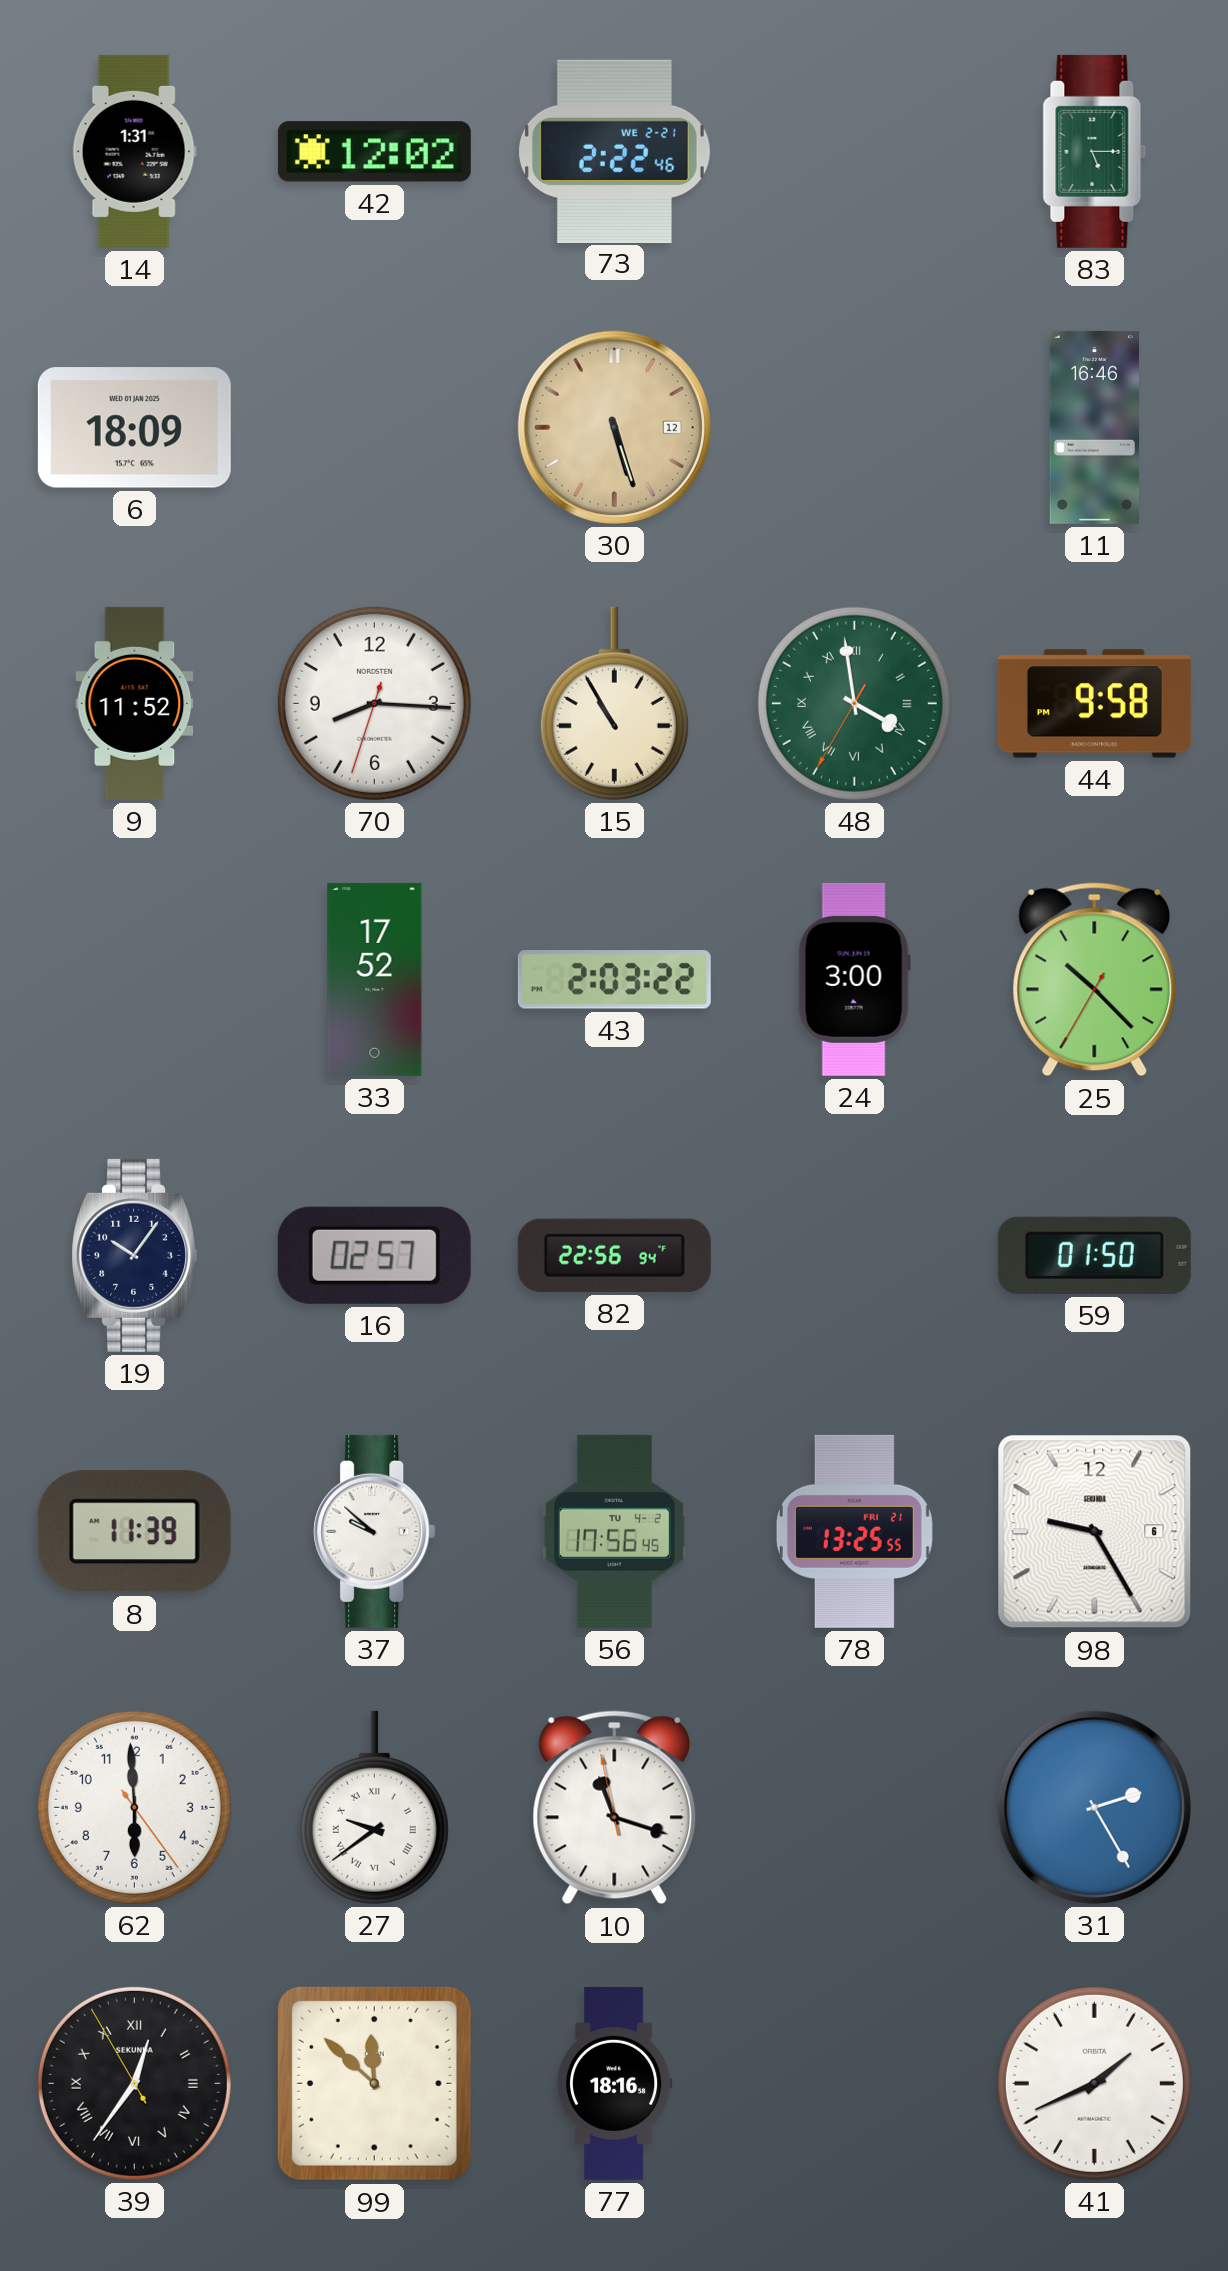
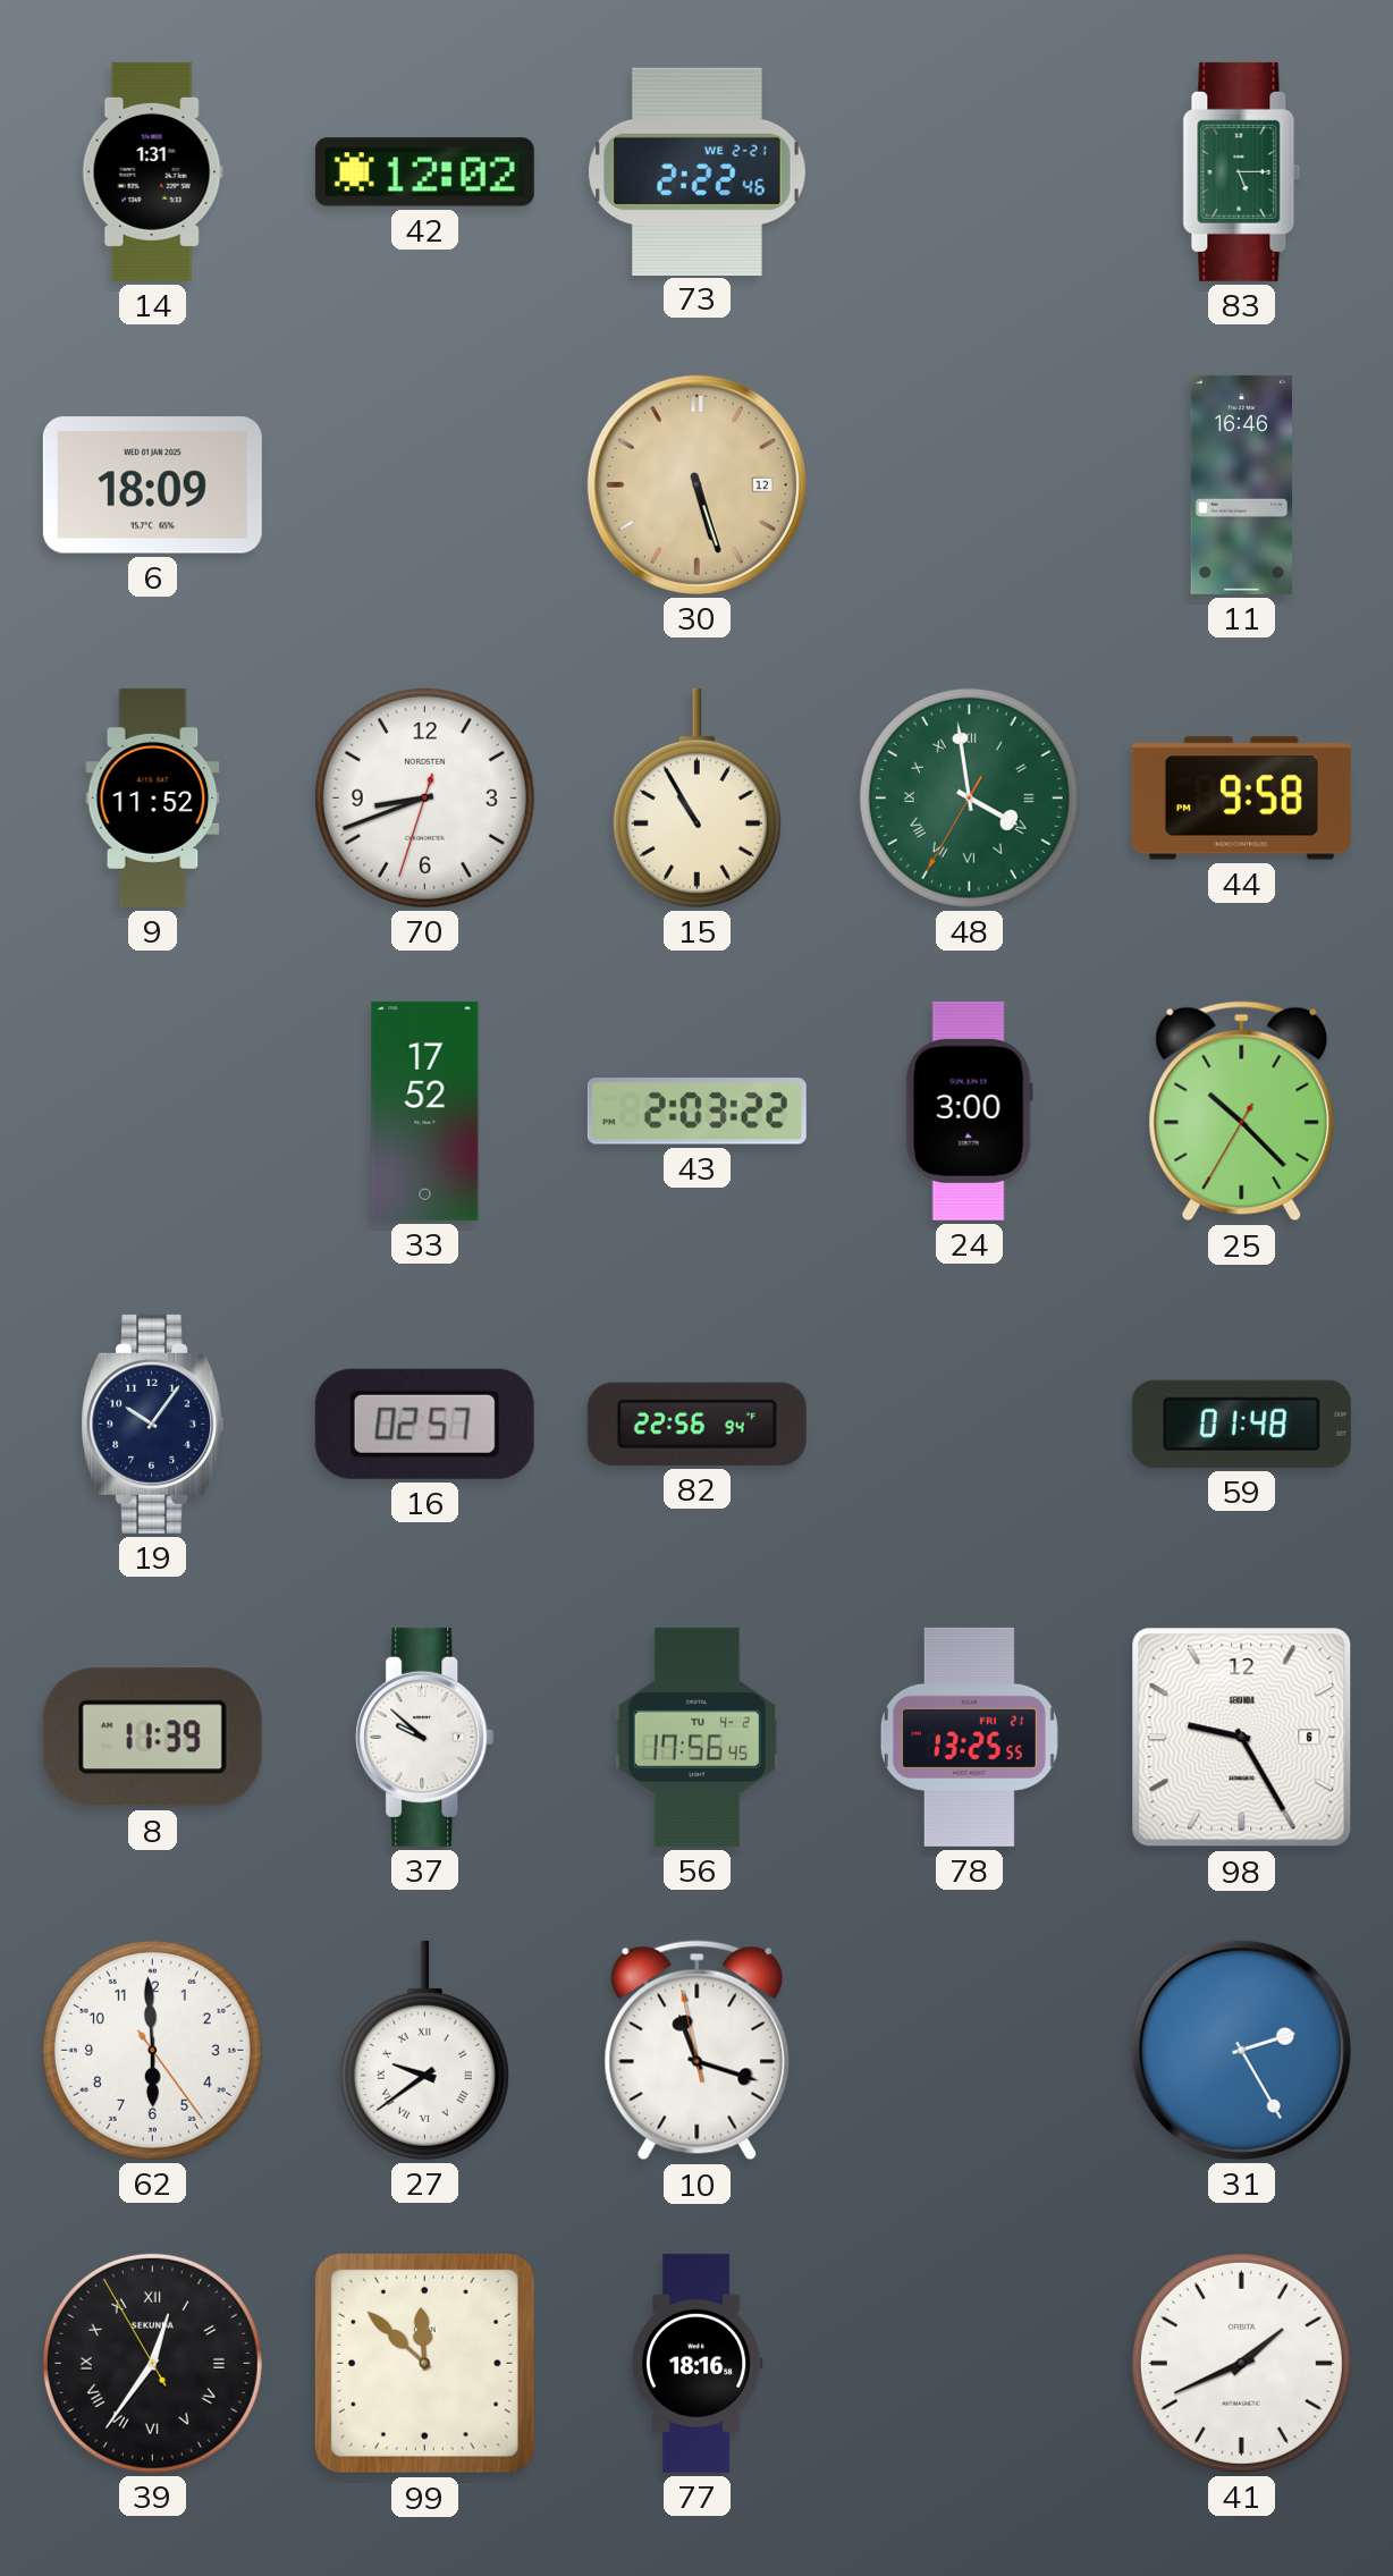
70: 8:15 -> 8:41
59: 01:50 -> 01:48
